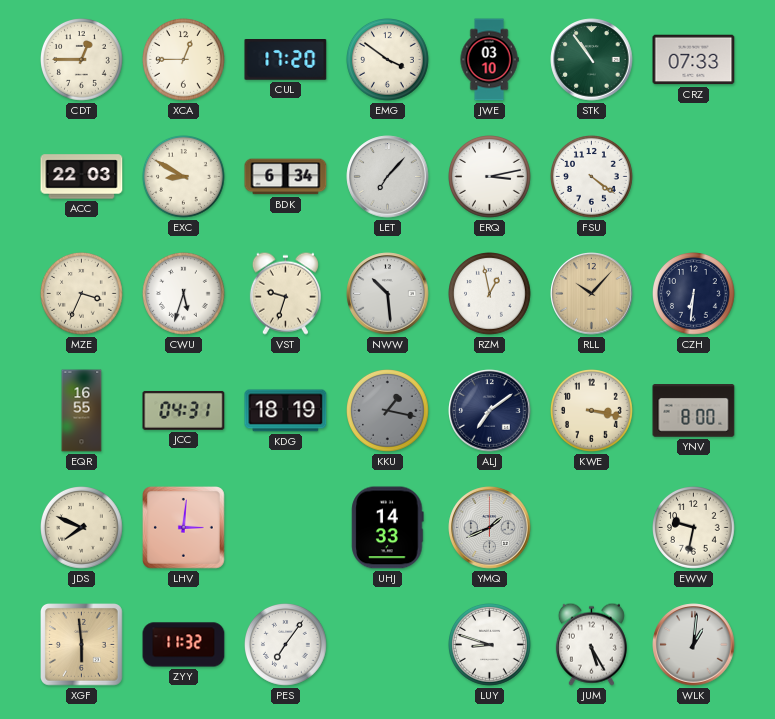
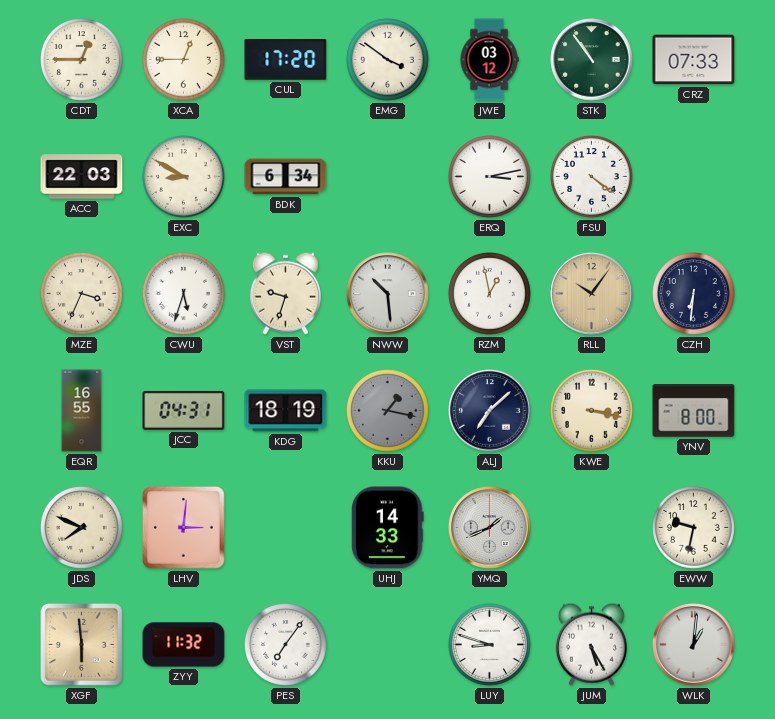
JWE: 03:10 -> 03:12
LET: 7:07 -> none
RLL: 10:07 -> 10:06
ALJ: 7:09 -> 7:08
